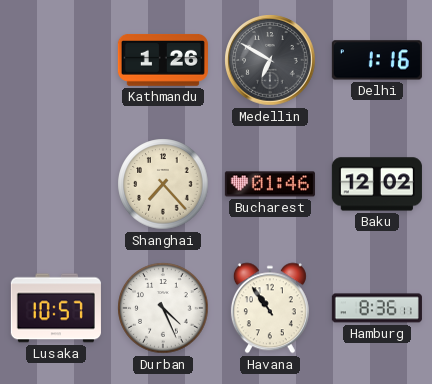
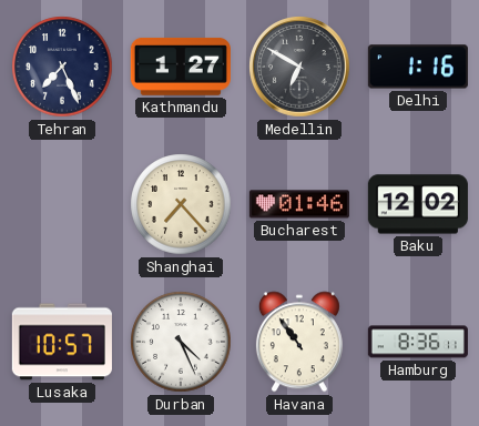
Tehran: none -> 7:26
Kathmandu: 1:26 -> 1:27
